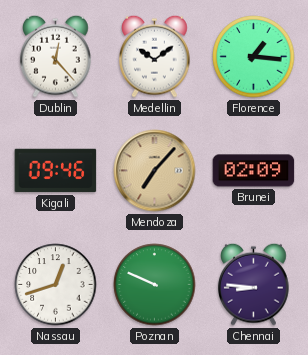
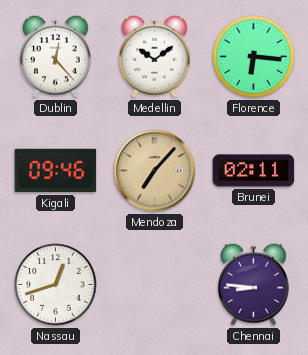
Florence: 1:16 -> 6:16
Brunei: 02:09 -> 02:11
Poznan: 9:49 -> none
